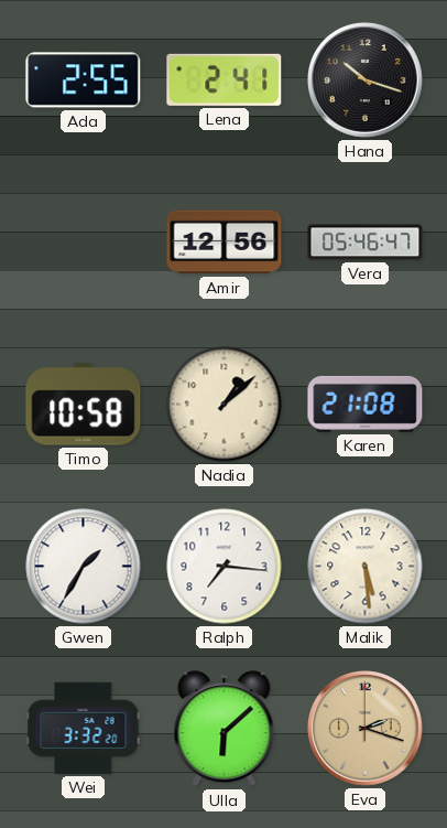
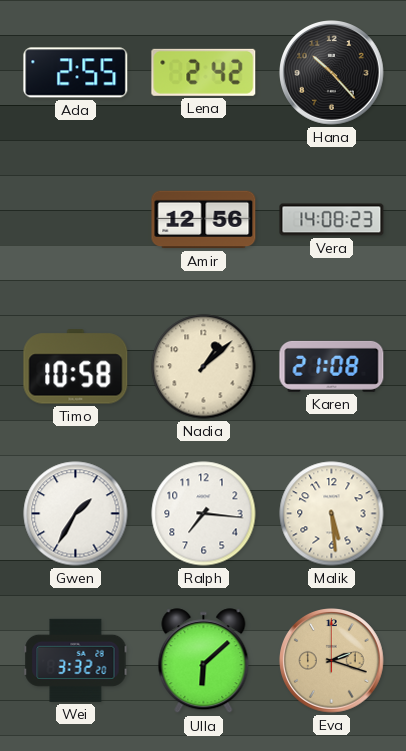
Lena: 2:41 -> 2:42
Hana: 10:18 -> 10:23
Vera: 05:46 -> 14:08
